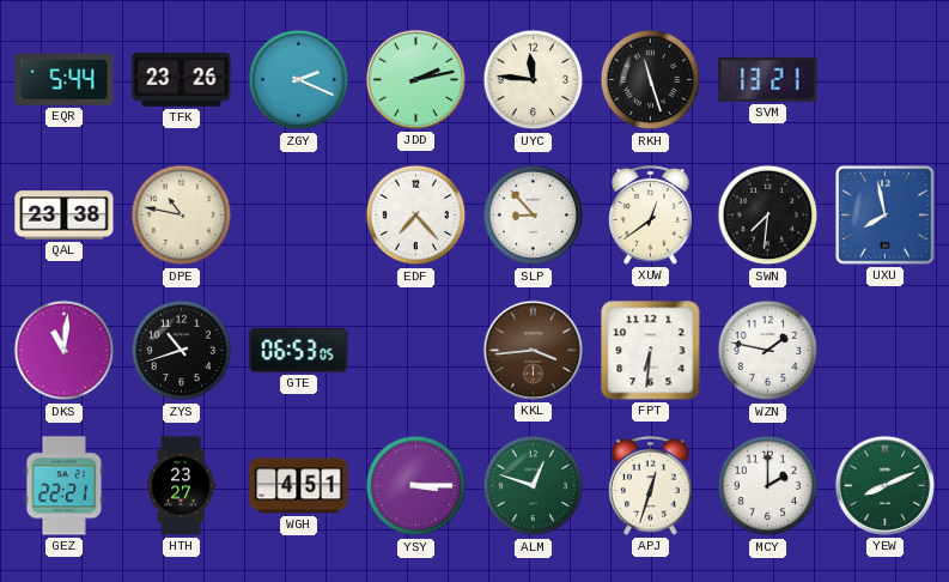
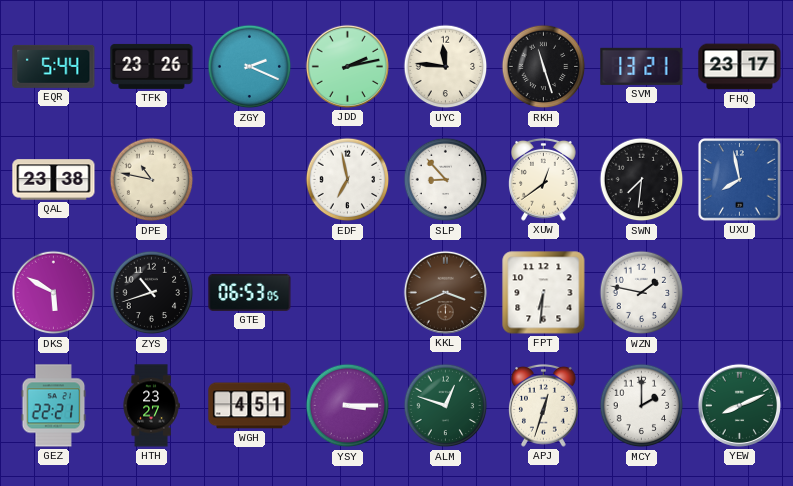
FHQ: none -> 23:17
EDF: 7:23 -> 6:58
DKS: 11:01 -> 5:50
KKL: 3:44 -> 3:41
